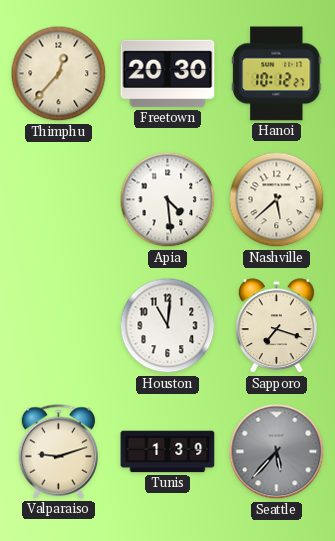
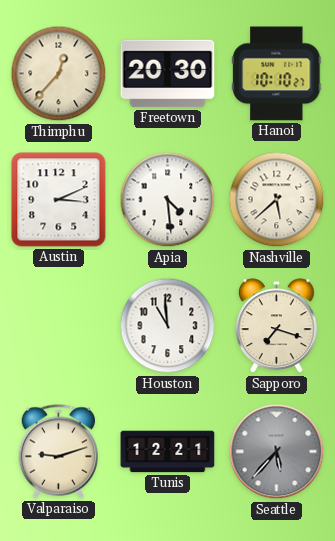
Hanoi: 10:12 -> 10:10
Austin: none -> 3:11
Houston: 11:01 -> 10:59
Tunis: 1:39 -> 12:21
